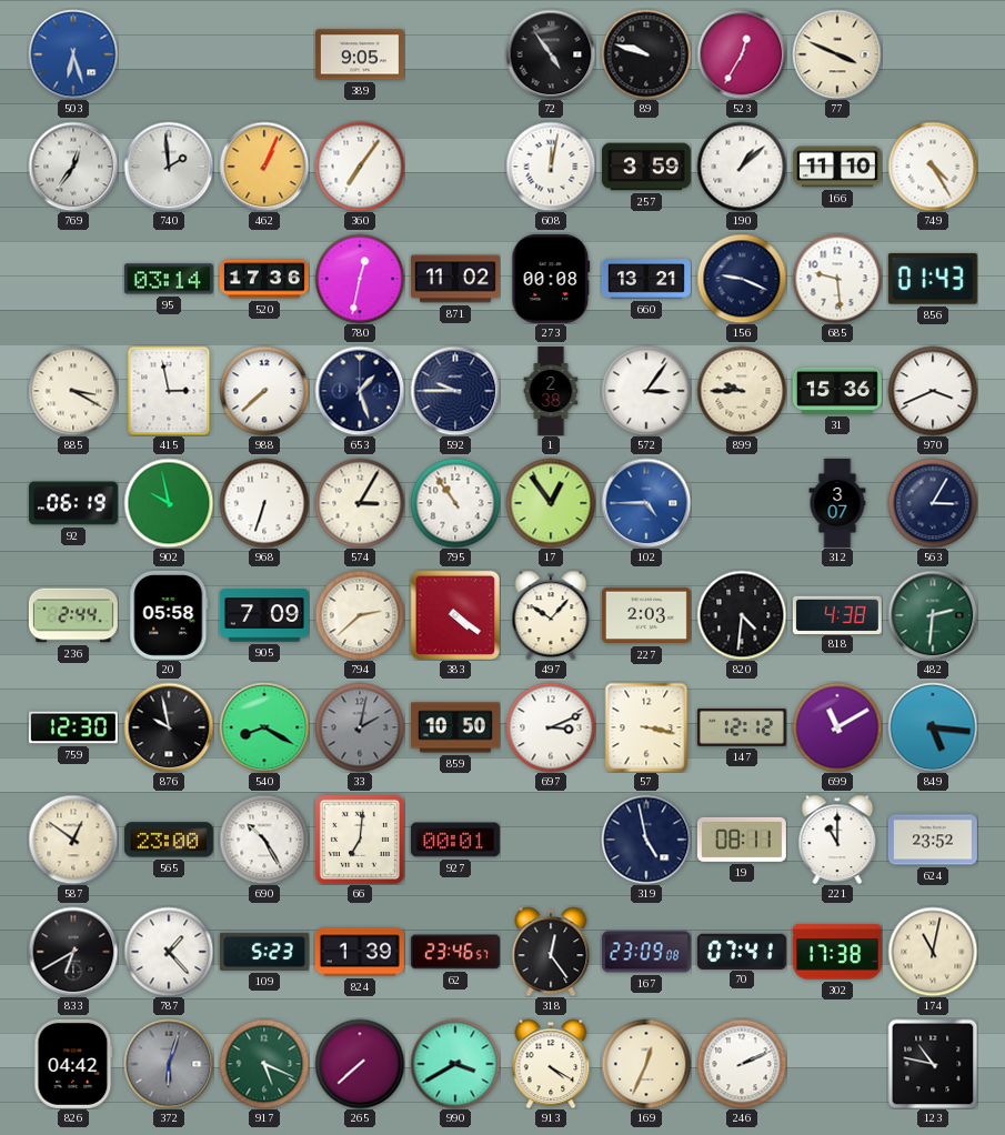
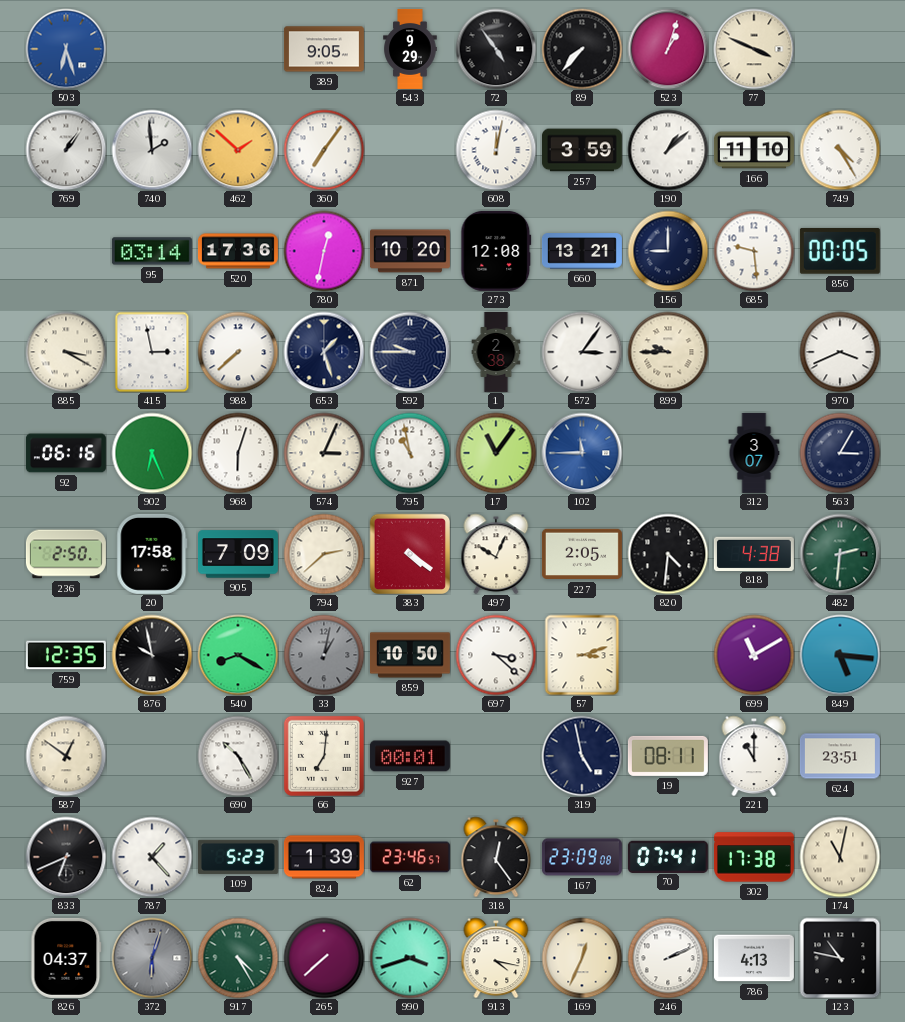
543: none -> 9:29
89: 9:48 -> 7:37
523: 12:35 -> 1:03
769: 12:36 -> 1:06
462: 1:04 -> 1:52
871: 11:02 -> 10:20
273: 00:08 -> 12:08
156: 9:19 -> 9:00
856: 01:43 -> 00:05
31: 15:36 -> none
92: 06:19 -> 06:16
902: 9:58 -> 6:26
968: 6:33 -> 6:03
574: 3:05 -> 3:04
795: 10:54 -> 10:58
17: 12:54 -> 11:06
102: 4:45 -> 11:45
236: 2:44 -> 2:50
20: 05:58 -> 17:58
497: 10:07 -> 10:04
227: 2:03 -> 2:05
759: 12:30 -> 12:35
33: 2:02 -> 1:02
697: 3:11 -> 3:22
57: 3:17 -> 3:12
147: 12:12 -> none
565: 23:00 -> none
624: 23:52 -> 23:51
833: 6:40 -> 6:41
826: 04:42 -> 04:37
917: 5:19 -> 4:25
990: 3:40 -> 3:42
913: 4:20 -> 4:17
786: none -> 4:13
